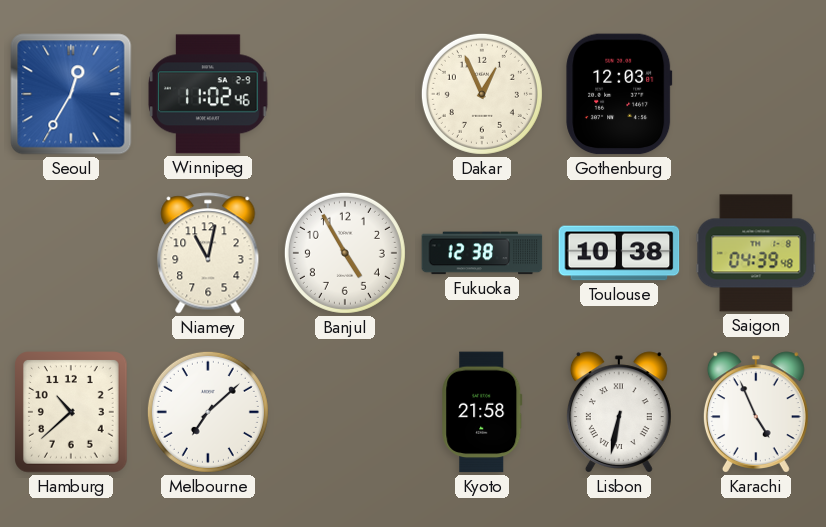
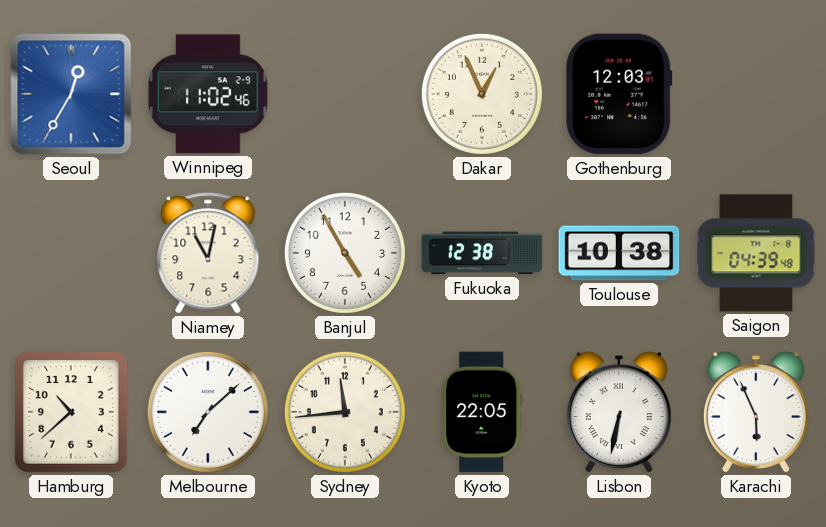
Sydney: none -> 11:44
Kyoto: 21:58 -> 22:05
Karachi: 4:56 -> 5:56
